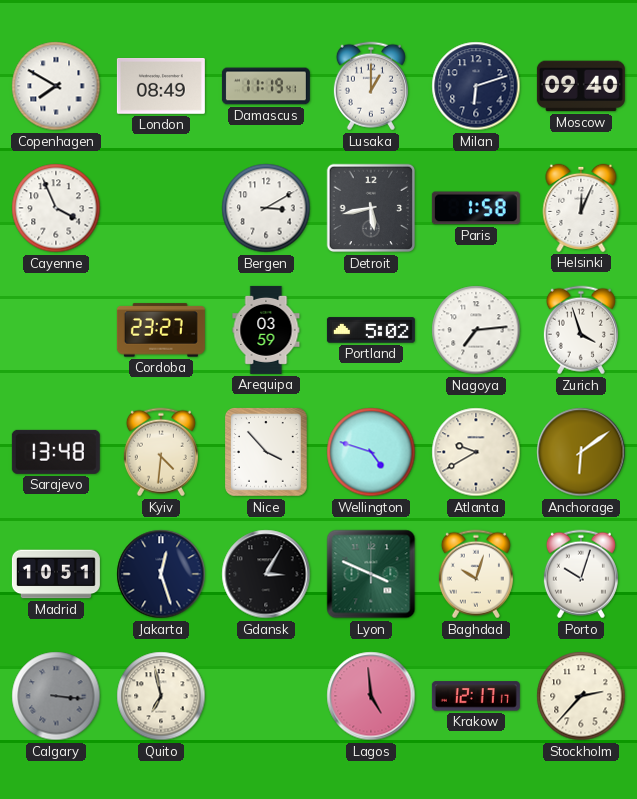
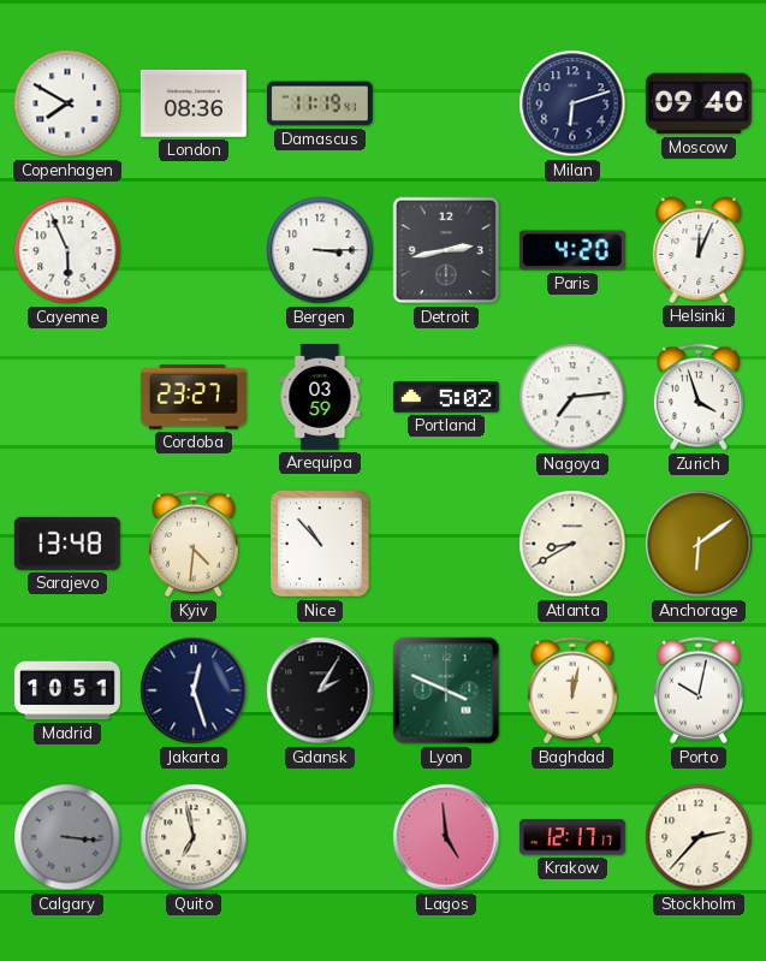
London: 08:49 -> 08:36
Lusaka: 1:00 -> none
Cayenne: 3:56 -> 5:56
Bergen: 3:10 -> 3:15
Detroit: 5:43 -> 2:43
Paris: 1:58 -> 4:20
Nice: 3:53 -> 10:53
Wellington: 4:48 -> none
Atlanta: 9:40 -> 8:40
Gdansk: 3:05 -> 2:05
Baghdad: 10:03 -> 12:02
Porto: 10:03 -> 10:02
